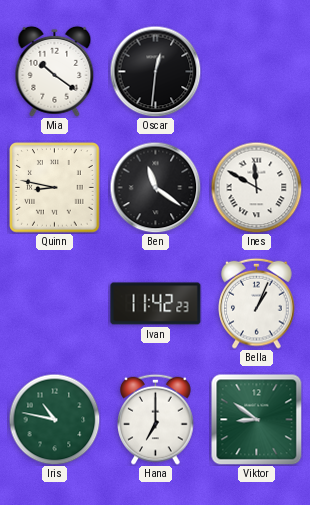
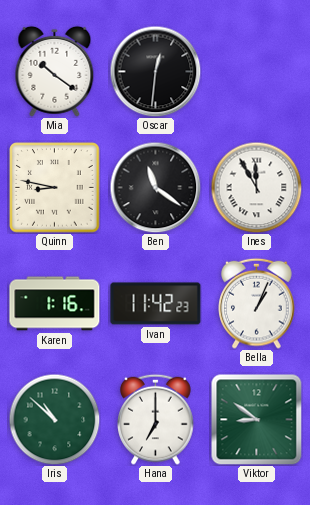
Ines: 11:50 -> 11:55
Karen: none -> 1:16
Iris: 10:47 -> 10:52
